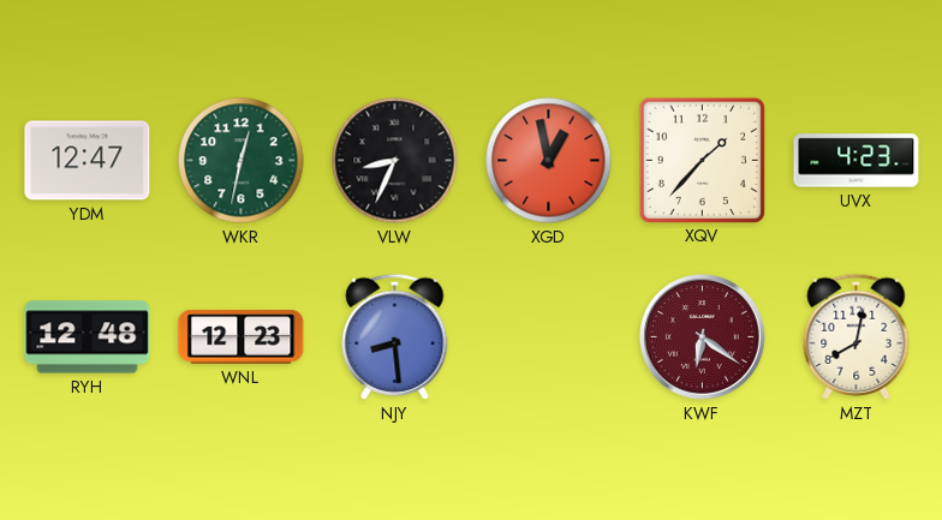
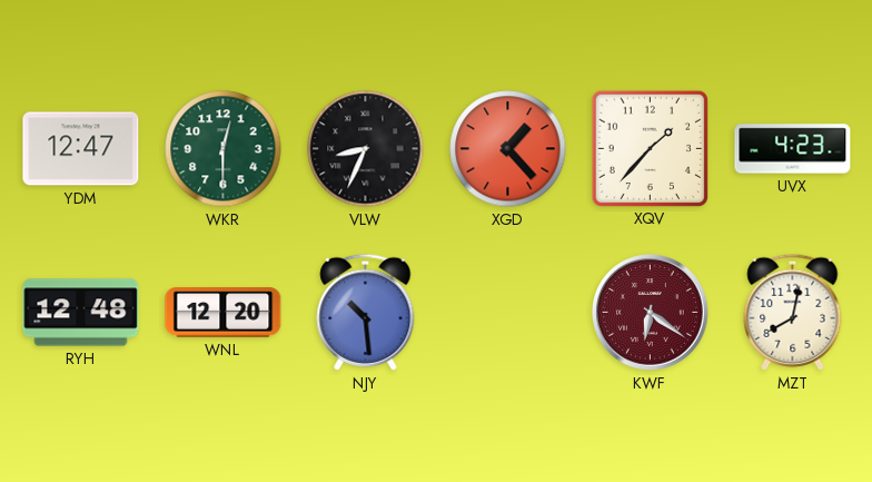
WKR: 12:32 -> 12:30
XGD: 12:58 -> 1:23
WNL: 12:23 -> 12:20
NJY: 8:29 -> 10:29
